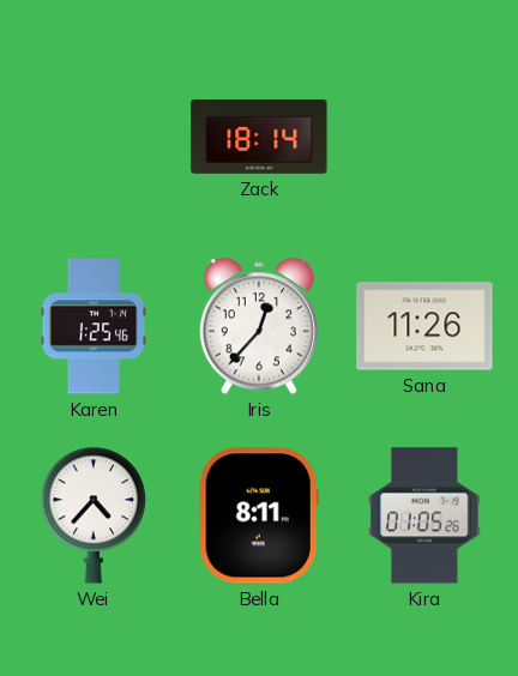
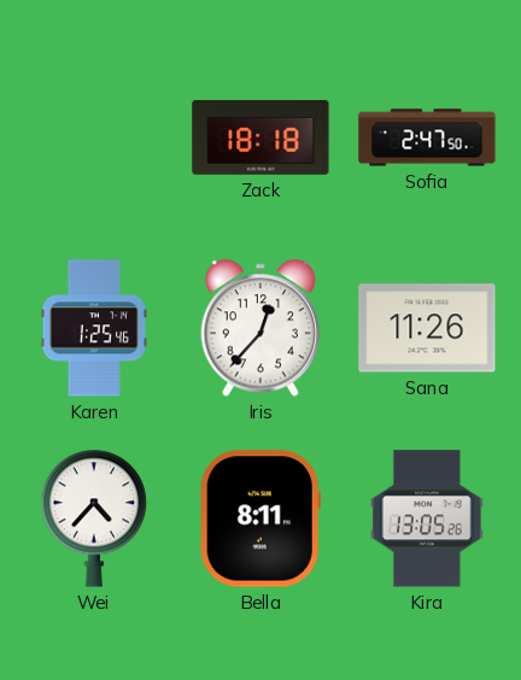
Zack: 18:14 -> 18:18
Sofia: none -> 2:47
Kira: 01:05 -> 13:05
